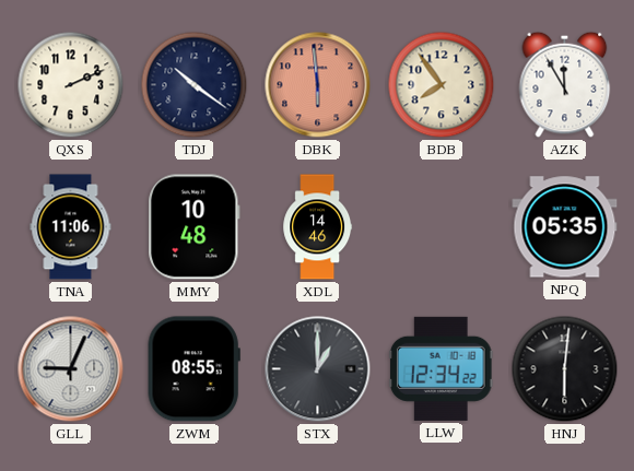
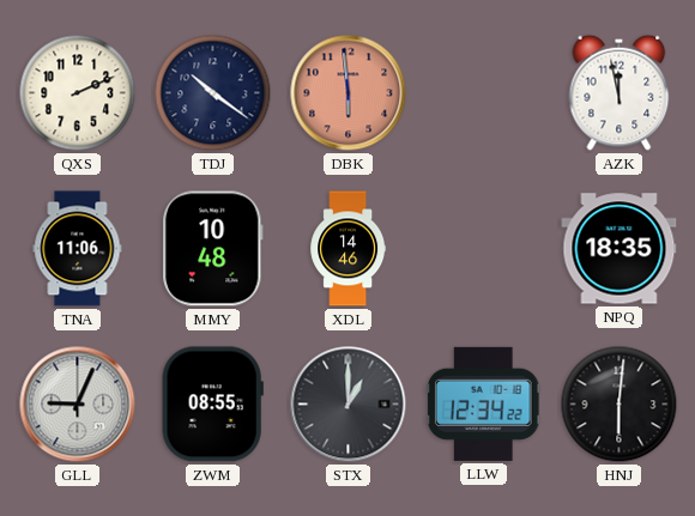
BDB: 7:54 -> none
AZK: 11:55 -> 11:58
NPQ: 05:35 -> 18:35
